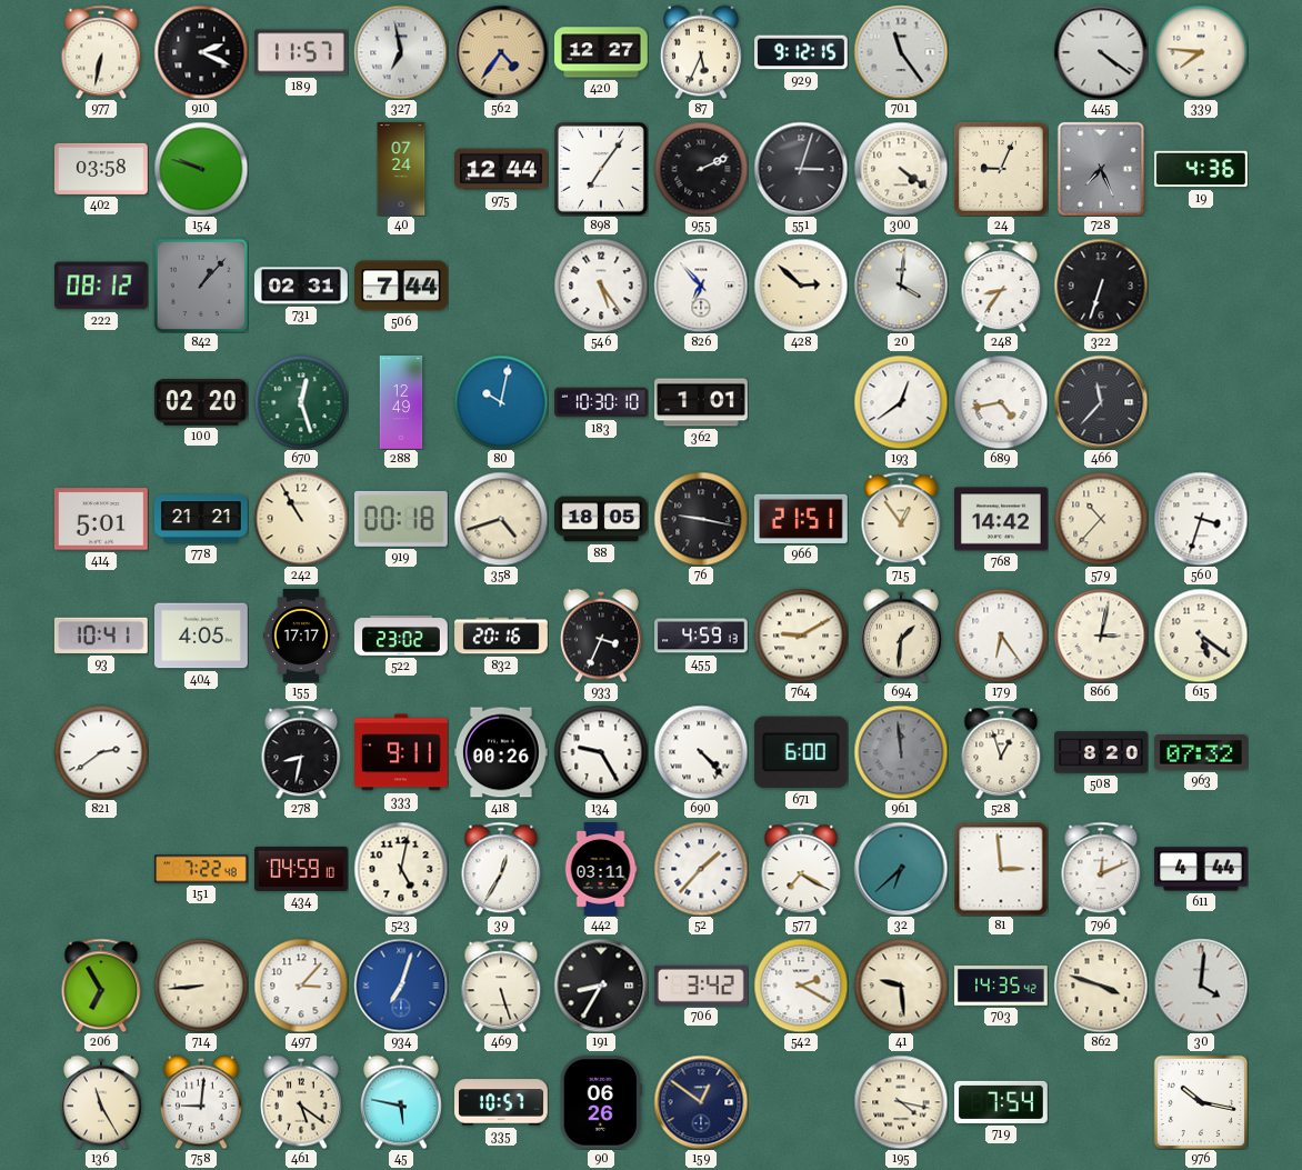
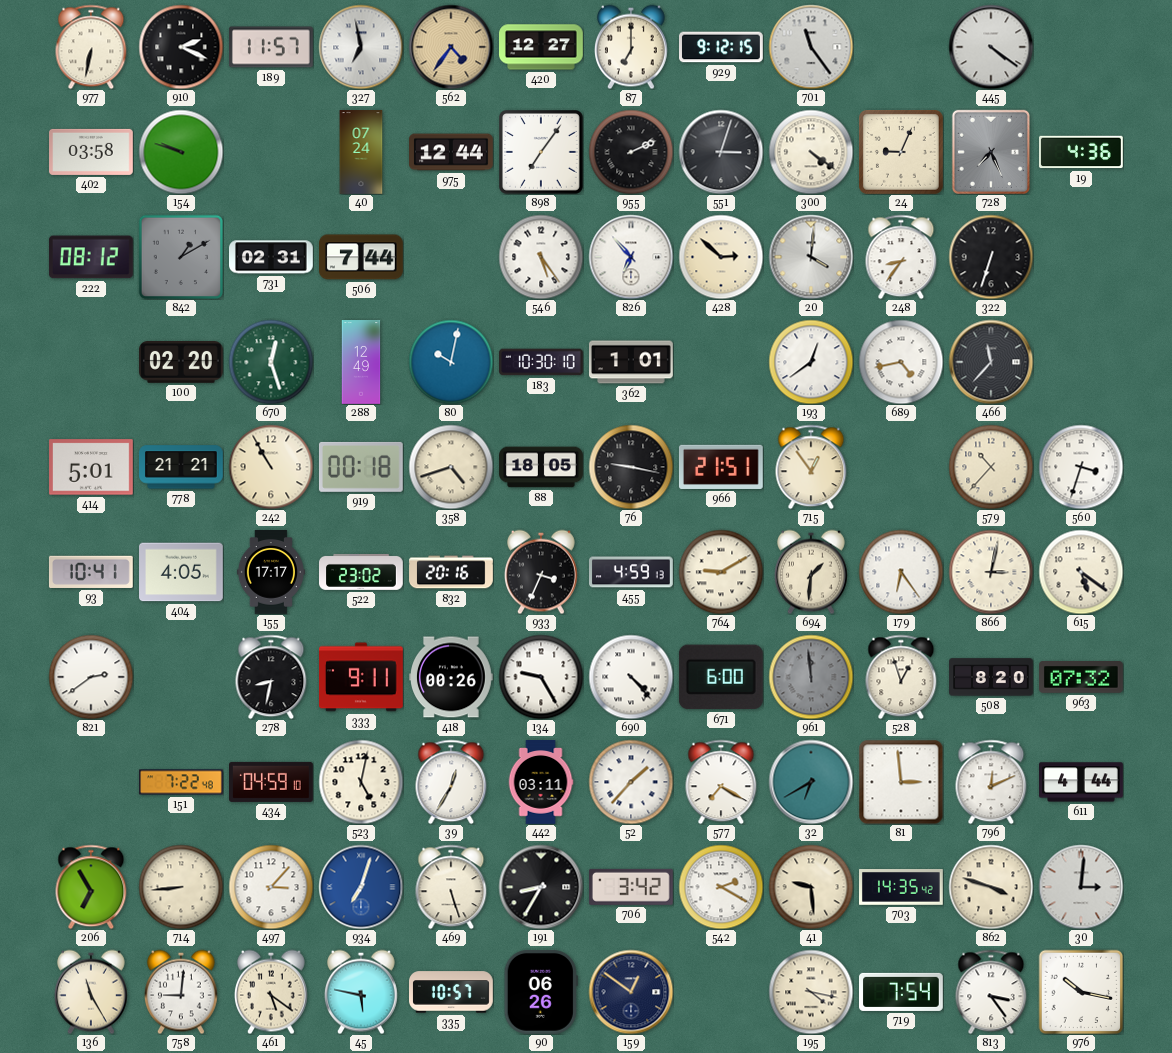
87: 5:34 -> 7:00
339: 7:46 -> none
842: 1:07 -> 1:10
768: 14:42 -> none
32: 6:38 -> 6:40
30: 4:01 -> 3:01
813: none -> 3:24
